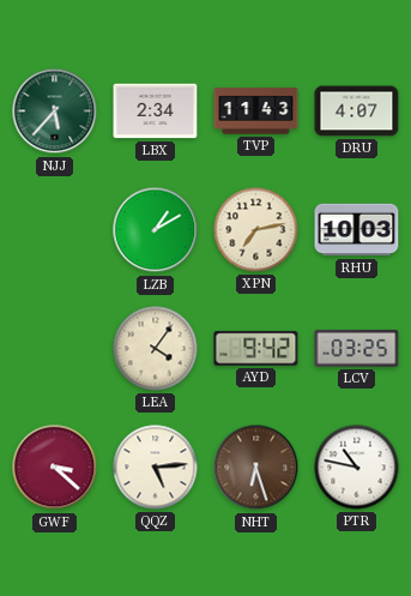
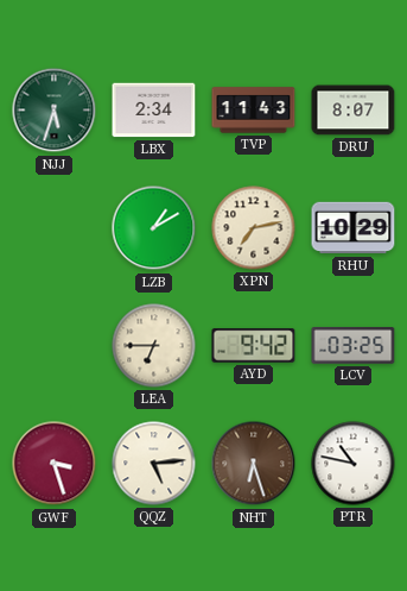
NJJ: 5:37 -> 5:33
DRU: 4:07 -> 8:07
RHU: 10:03 -> 10:29
LEA: 4:06 -> 6:45
GWF: 3:22 -> 3:27
